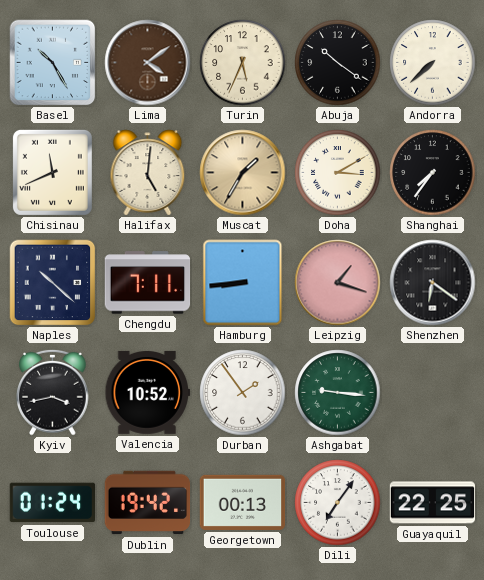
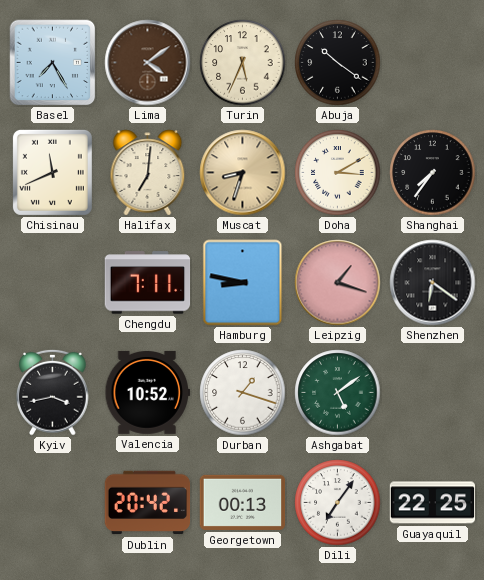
Basel: 10:25 -> 7:25
Andorra: 7:38 -> none
Halifax: 5:01 -> 7:01
Muscat: 1:35 -> 8:33
Naples: 10:22 -> none
Hamburg: 8:44 -> 8:47
Durban: 1:54 -> 1:18
Ashgabat: 9:16 -> 5:09
Toulouse: 01:24 -> none
Dublin: 19:42 -> 20:42
